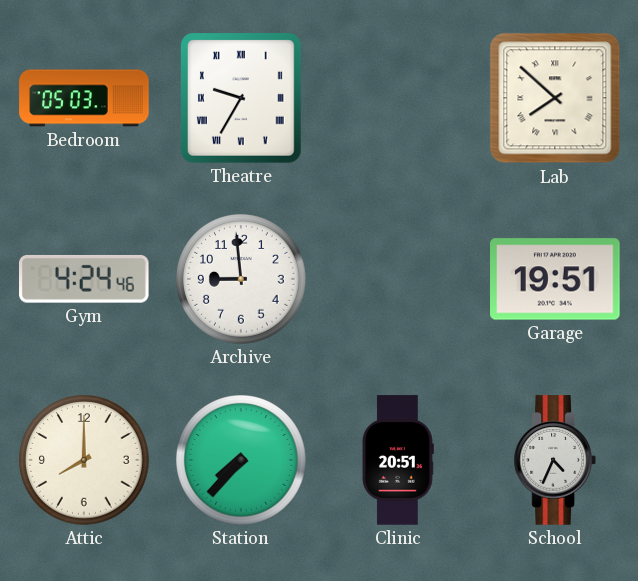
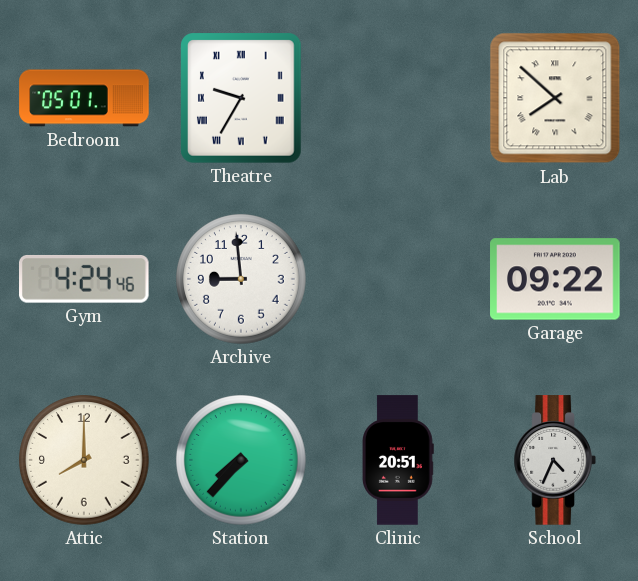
Bedroom: 05:03 -> 05:01
Garage: 19:51 -> 09:22
